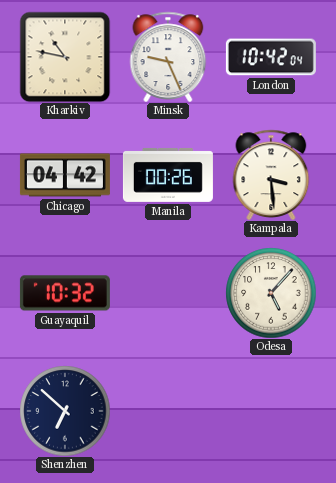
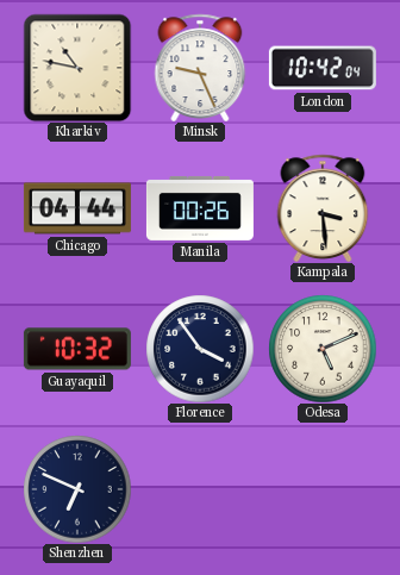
Chicago: 04:42 -> 04:44
Florence: none -> 3:54
Odesa: 5:07 -> 5:11
Shenzhen: 6:52 -> 6:49
